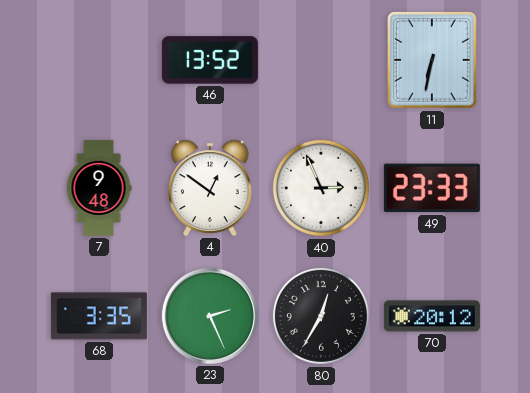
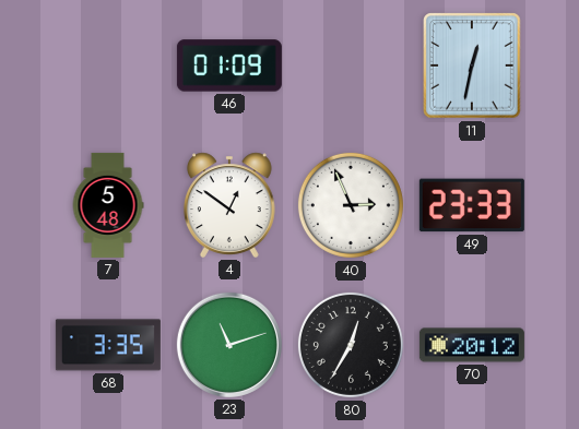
46: 13:52 -> 01:09
11: 6:32 -> 12:32
7: 9:48 -> 5:48
23: 2:26 -> 11:12
